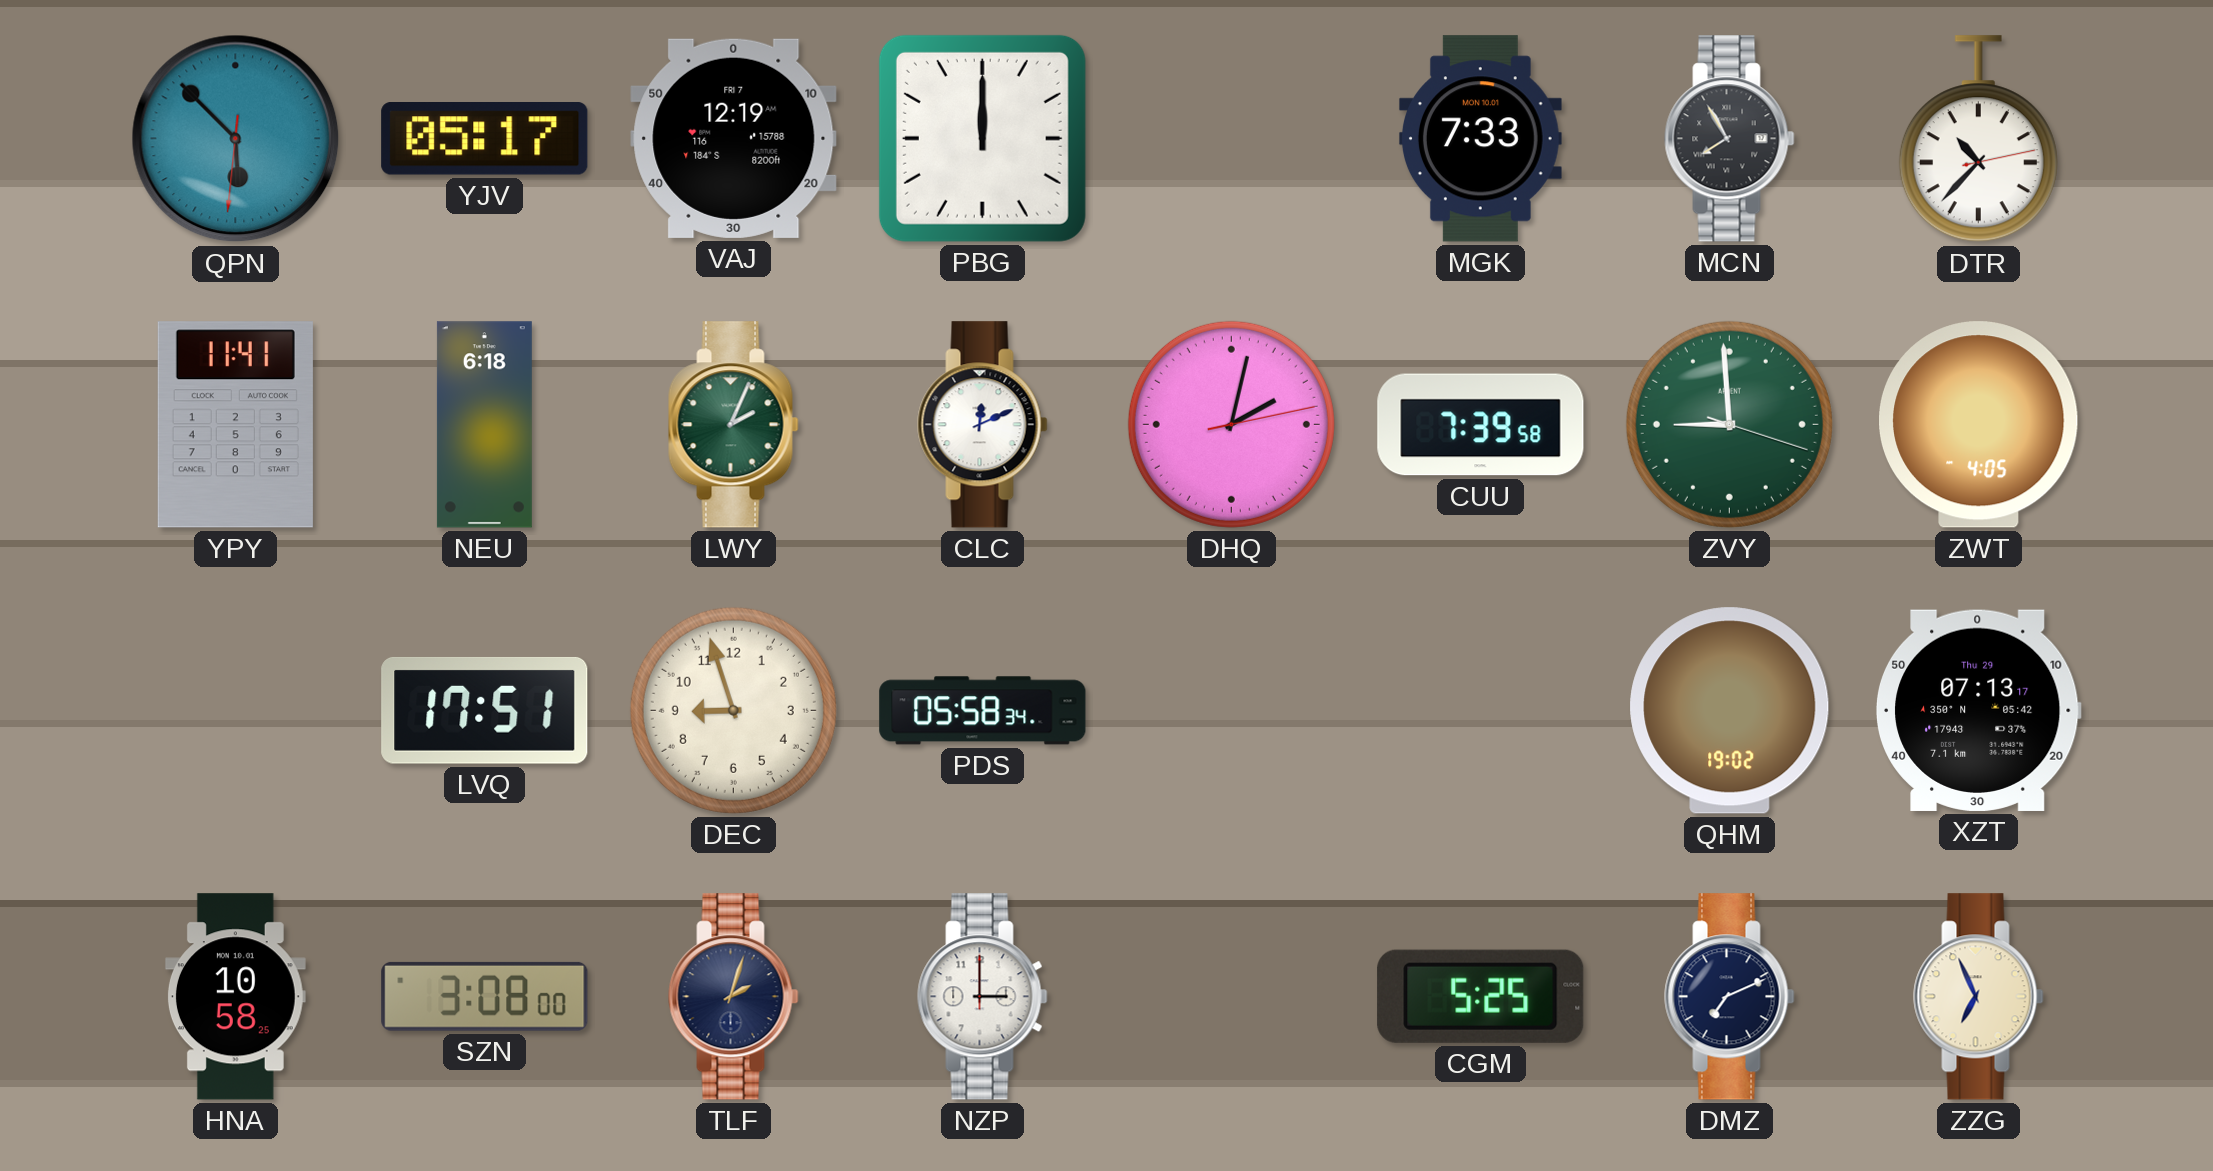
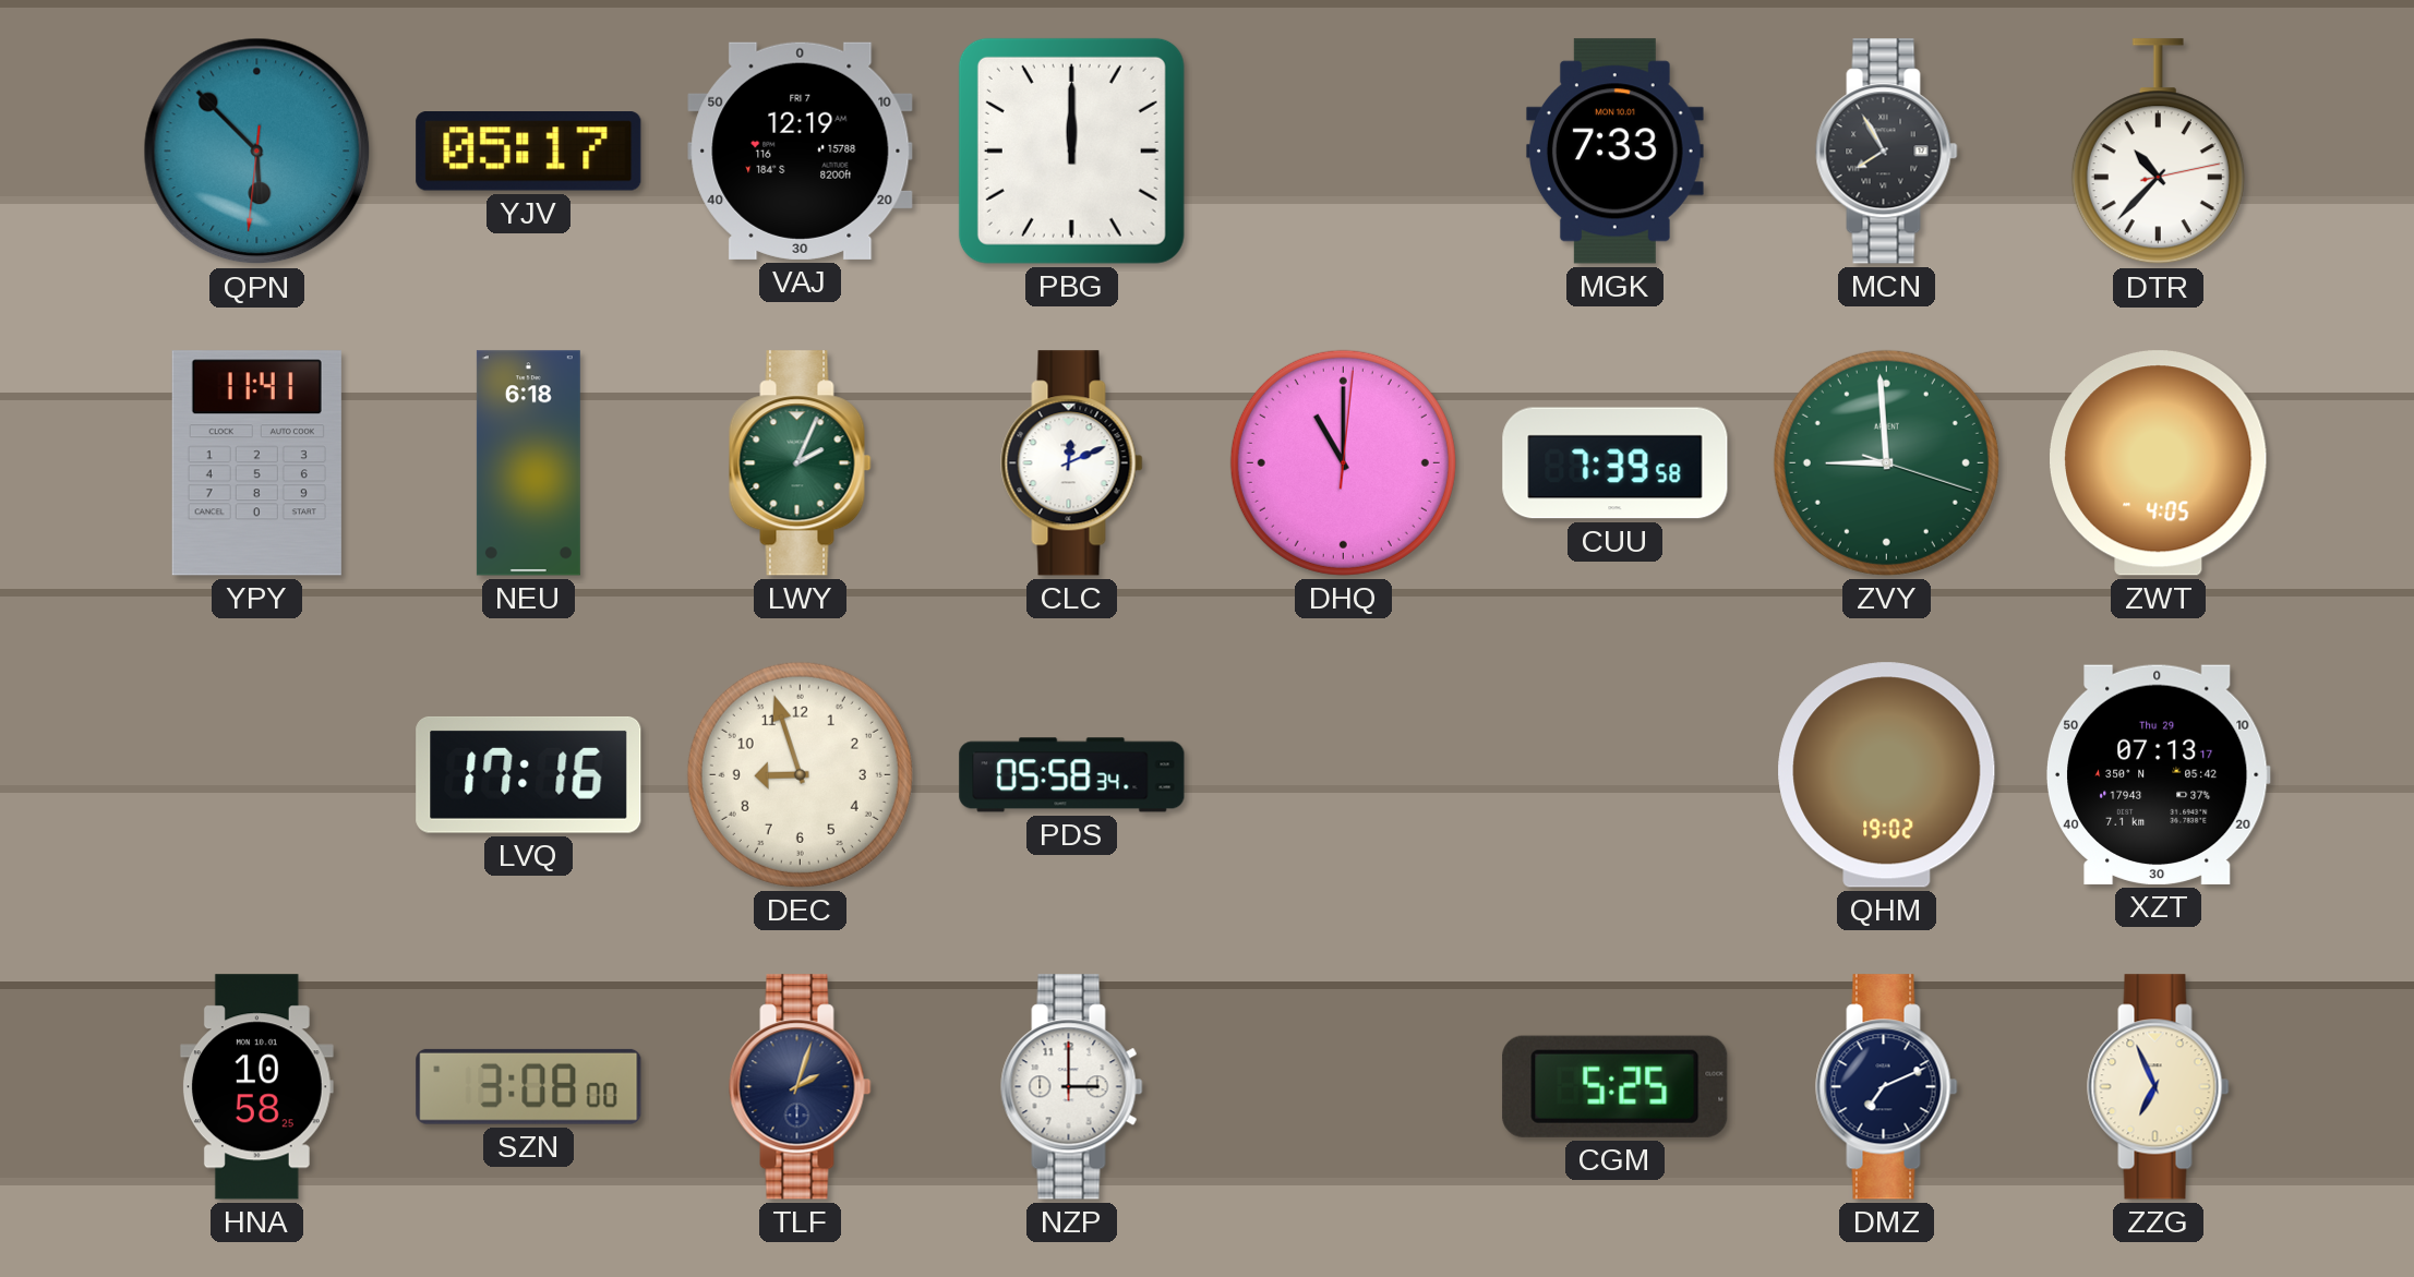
DHQ: 2:02 -> 11:00
LVQ: 17:51 -> 17:16
